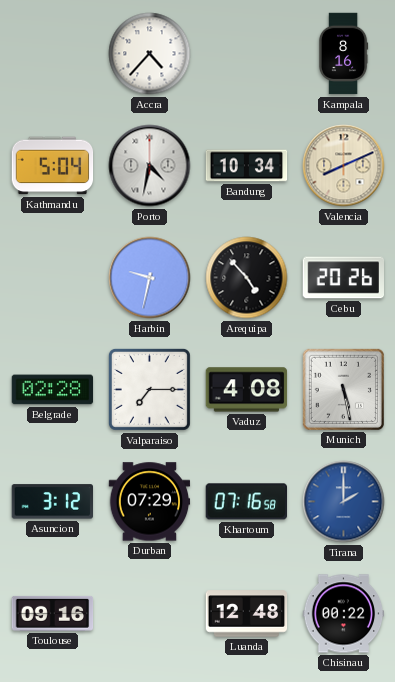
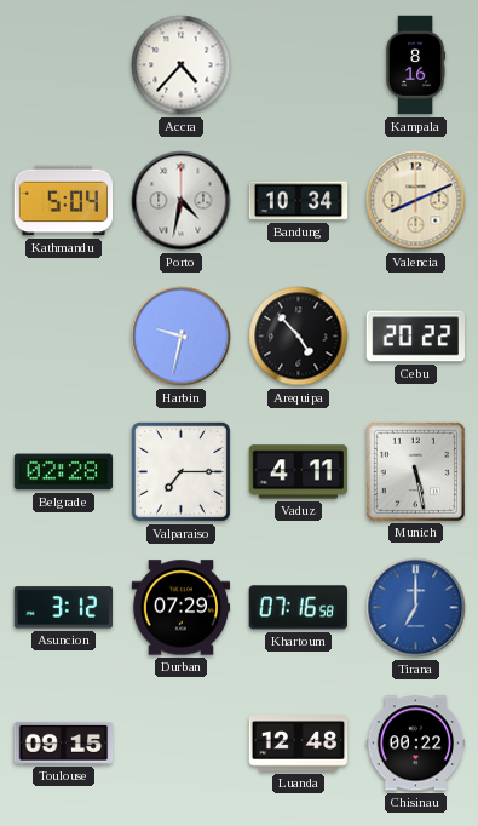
Cebu: 20:26 -> 20:22
Vaduz: 4:08 -> 4:11
Tirana: 2:00 -> 7:00
Toulouse: 09:16 -> 09:15
